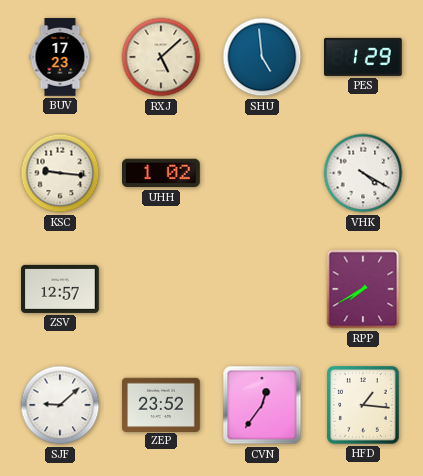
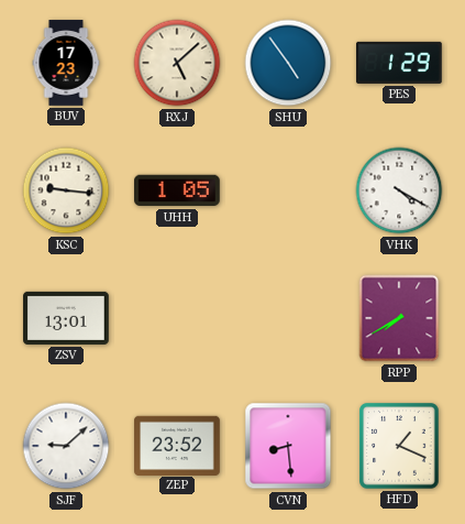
SHU: 4:59 -> 4:54
UHH: 1:02 -> 1:05
ZSV: 12:57 -> 13:01
CVN: 12:36 -> 8:29
HFD: 1:16 -> 1:19
